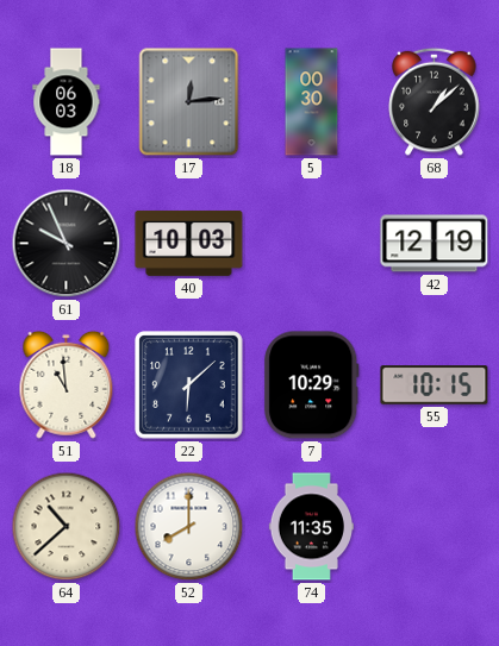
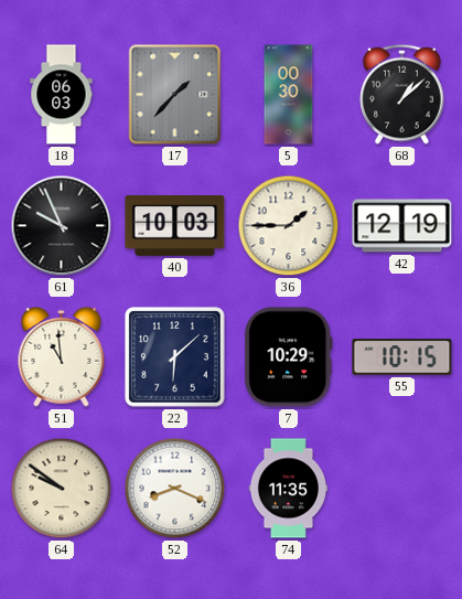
17: 12:14 -> 1:37
36: none -> 1:45
64: 10:38 -> 9:51
52: 8:00 -> 8:19
